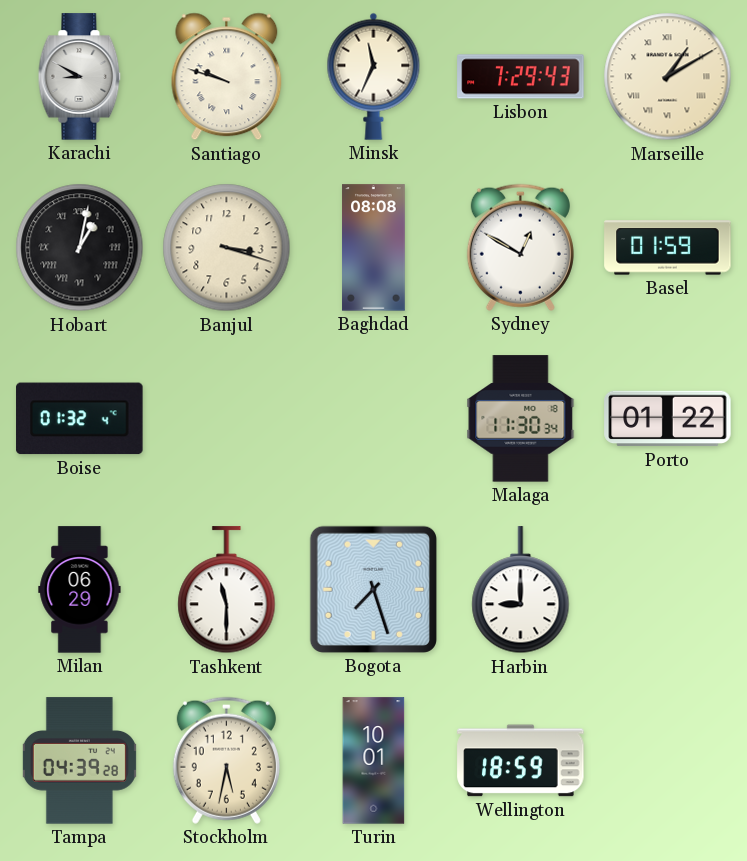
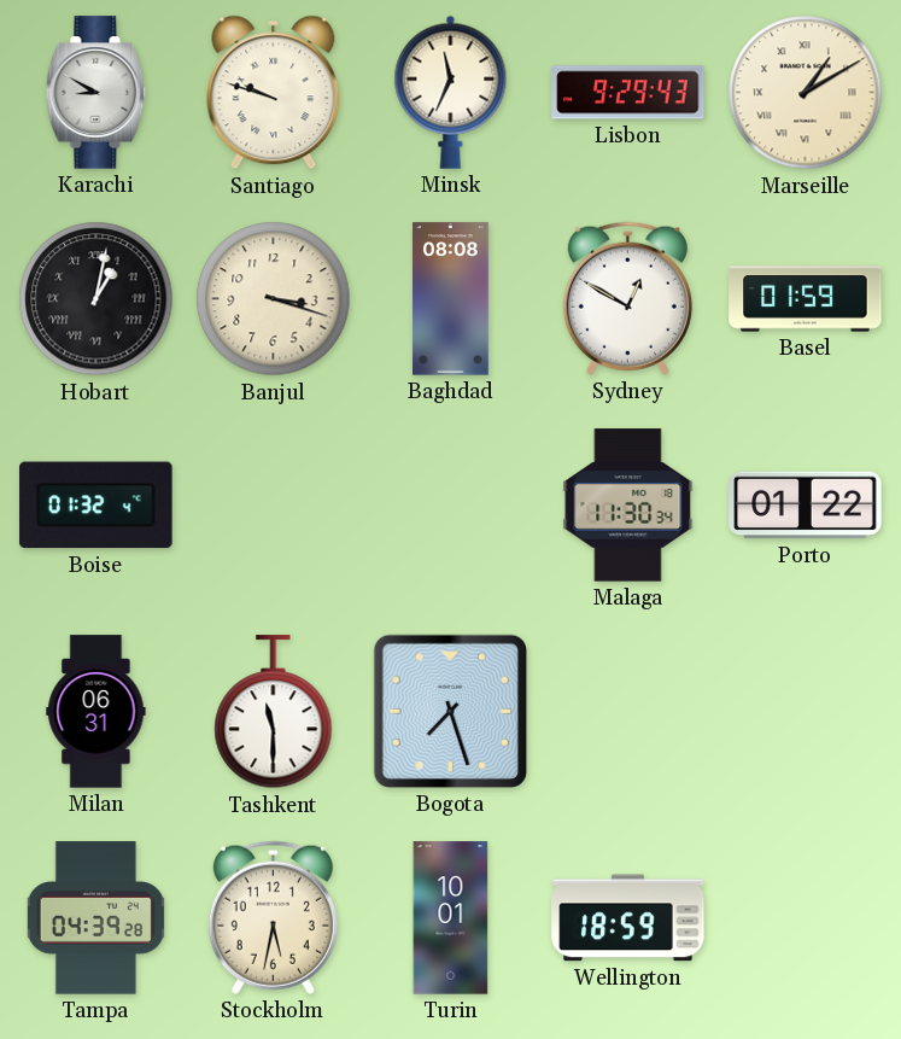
Lisbon: 7:29 -> 9:29
Milan: 06:29 -> 06:31
Harbin: 9:00 -> none
